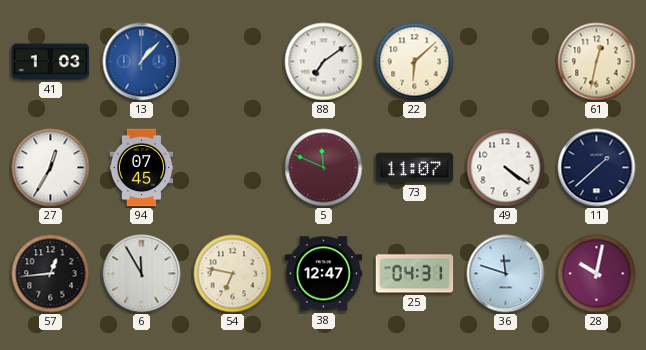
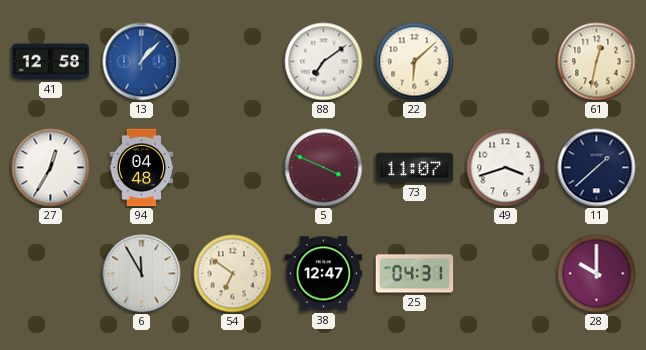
41: 1:03 -> 12:58
94: 07:45 -> 04:48
5: 11:49 -> 3:49
49: 4:21 -> 3:42
57: 12:44 -> none
54: 6:47 -> 6:51
36: 11:48 -> none
28: 10:02 -> 10:00
